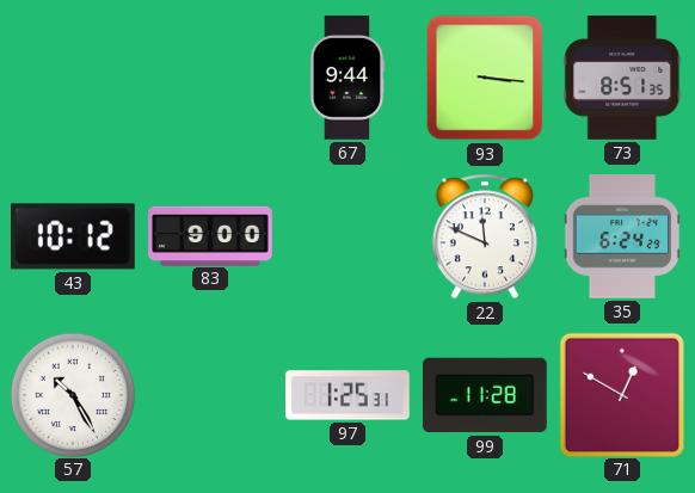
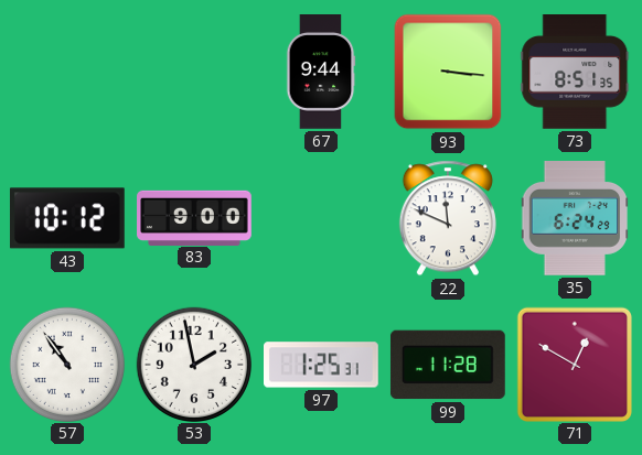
57: 10:25 -> 10:54
53: none -> 1:58
